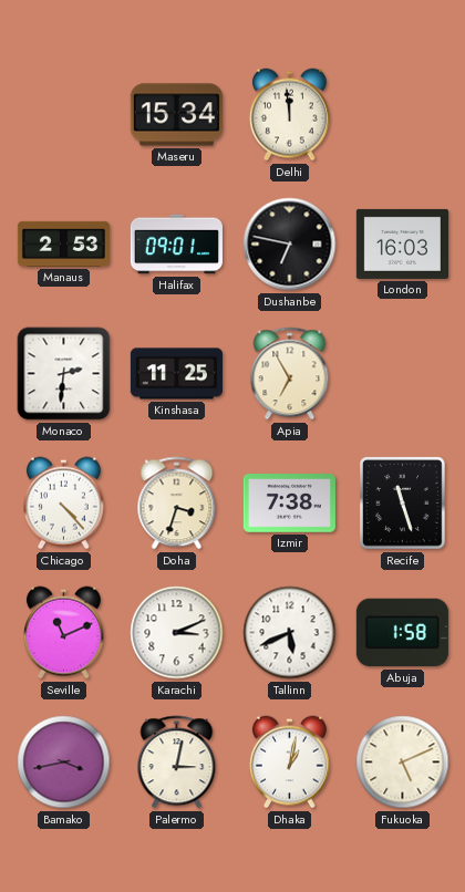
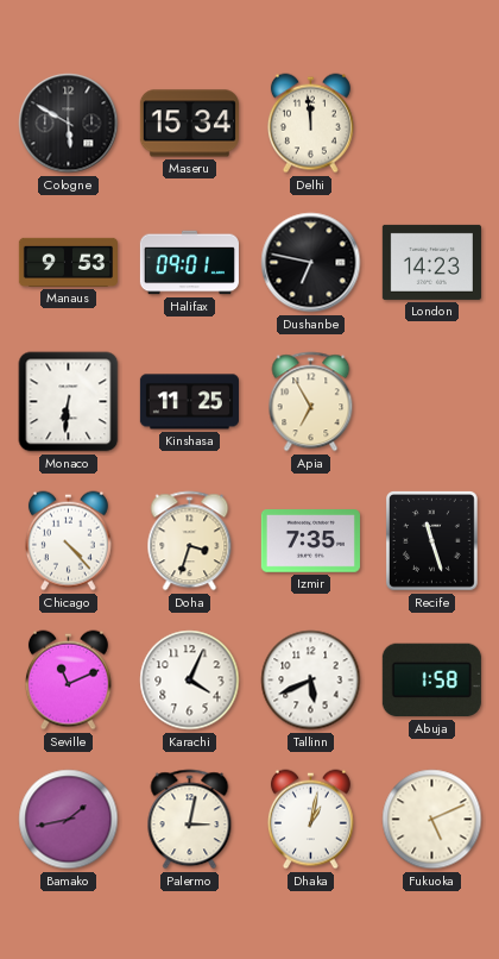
Cologne: none -> 5:50
Manaus: 2:53 -> 9:53
London: 16:03 -> 14:23
Monaco: 2:31 -> 6:31
Izmir: 7:38 -> 7:35
Karachi: 3:11 -> 4:04
Bamako: 3:43 -> 1:43
